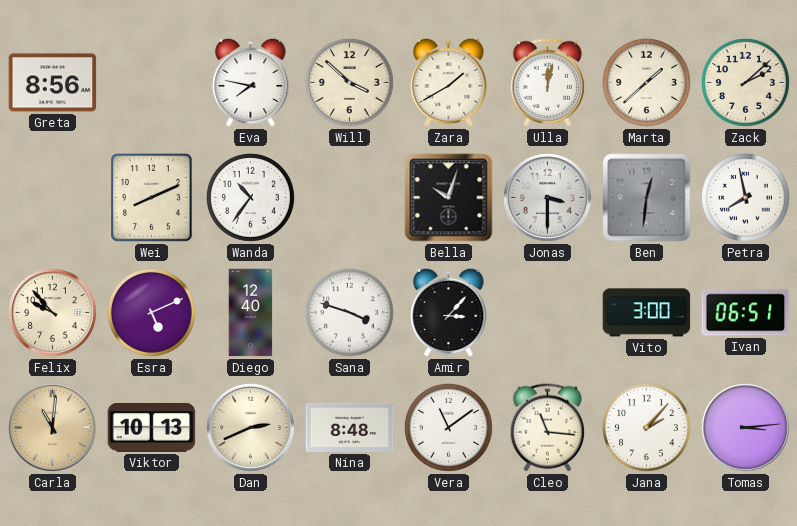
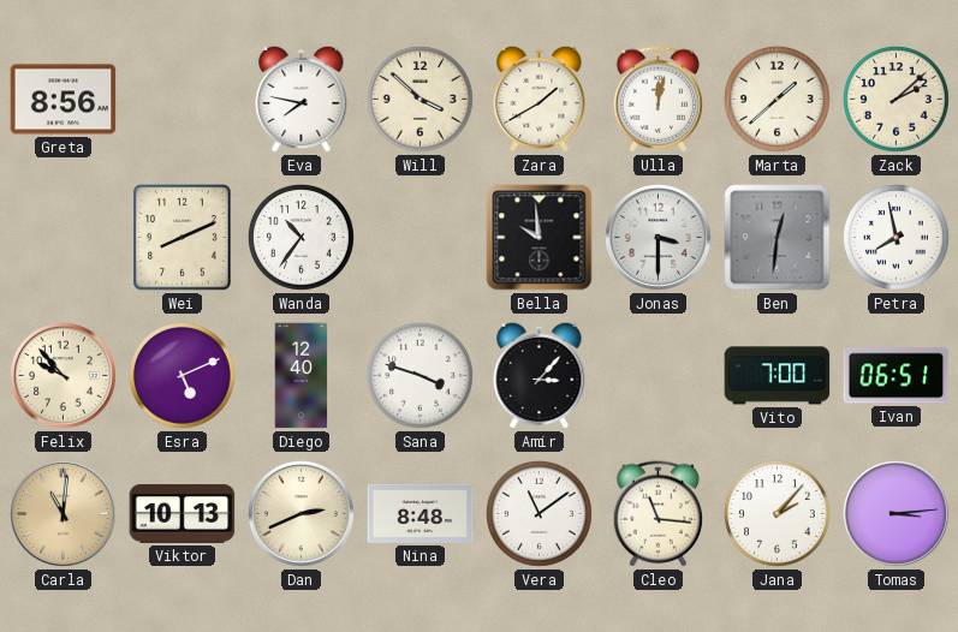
Bella: 10:03 -> 9:59
Vito: 3:00 -> 7:00
